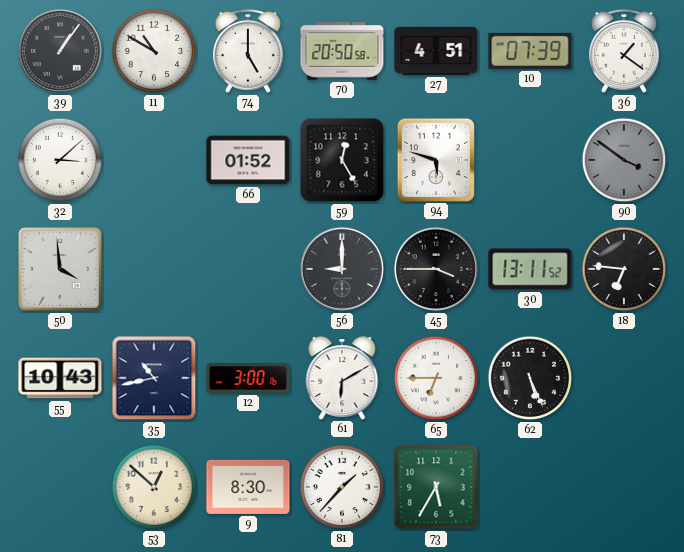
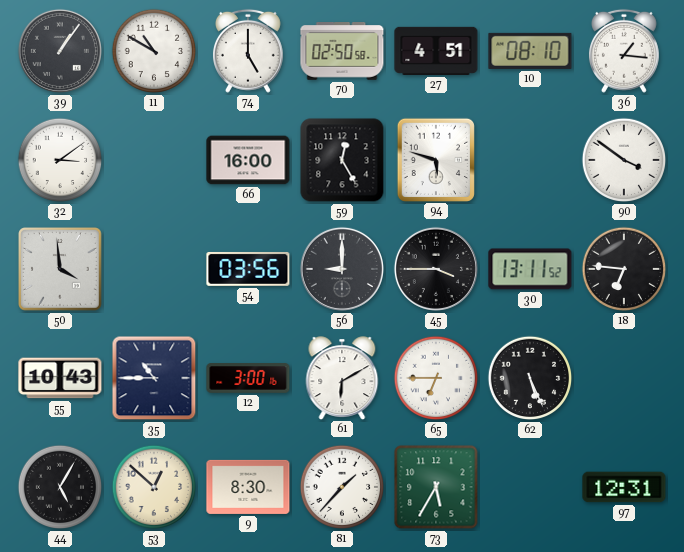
70: 20:50 -> 02:50
10: 07:39 -> 08:10
36: 1:21 -> 1:16
32: 3:08 -> 3:09
66: 01:52 -> 16:00
90 dial: grey -> white
54: none -> 03:56
35: 10:43 -> 10:45
44: none -> 5:05
97: none -> 12:31
